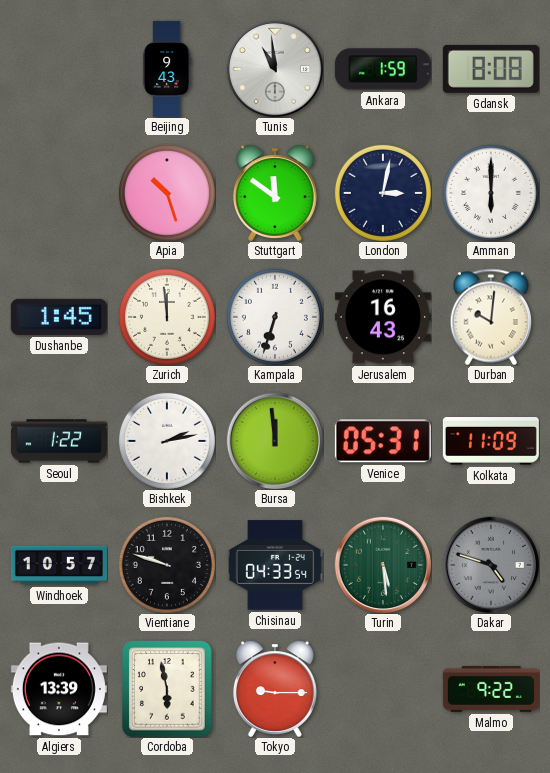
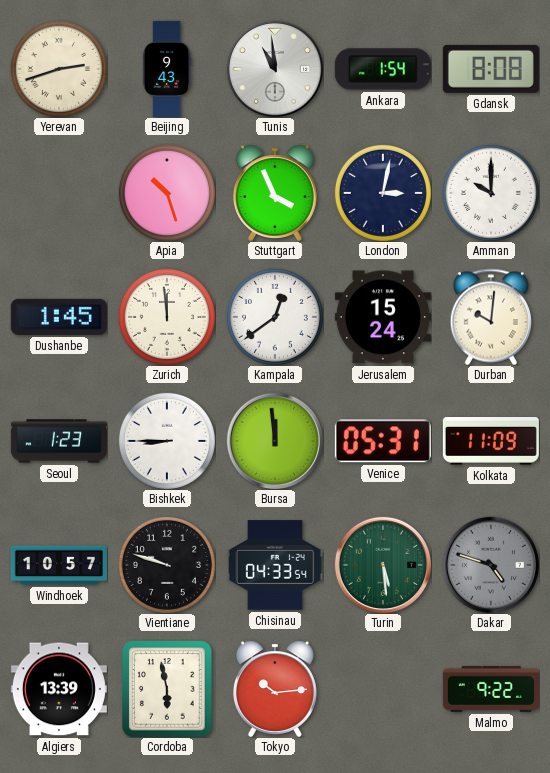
Yerevan: none -> 2:42
Ankara: 1:59 -> 1:54
Stuttgart: 11:51 -> 3:56
Amman: 6:00 -> 10:00
Kampala: 6:33 -> 12:39
Jerusalem: 16:43 -> 15:24
Seoul: 1:22 -> 1:23
Bishkek: 2:13 -> 8:45
Tokyo: 9:15 -> 10:14
